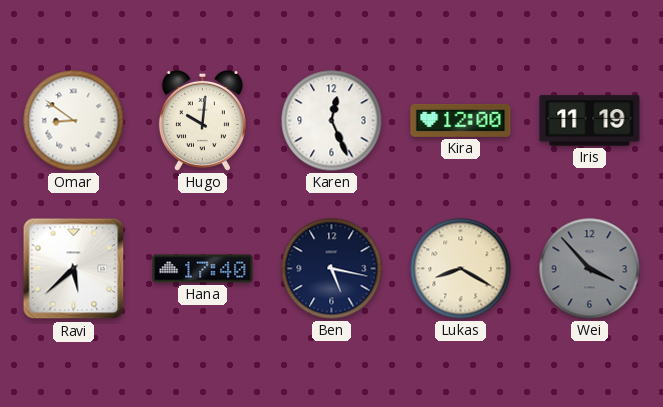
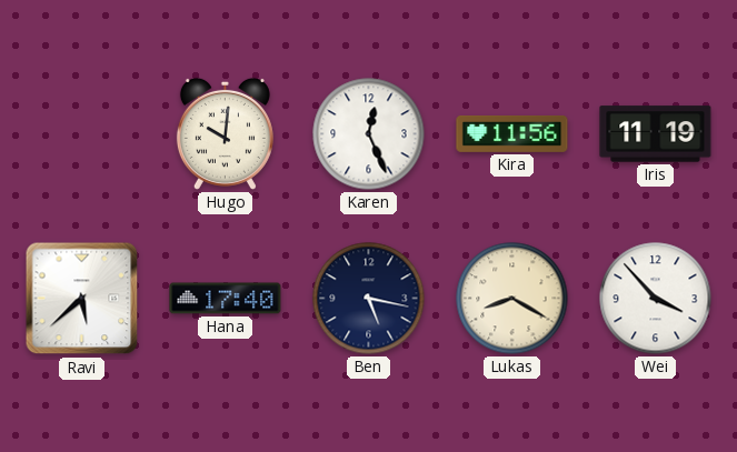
Omar: 8:51 -> none
Kira: 12:00 -> 11:56
Wei dial: grey -> white
